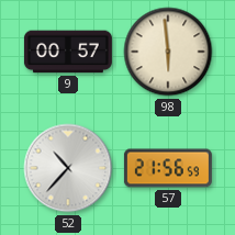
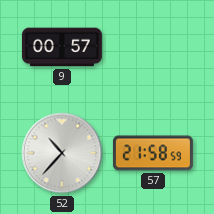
98: 5:59 -> none
57: 21:56 -> 21:58
